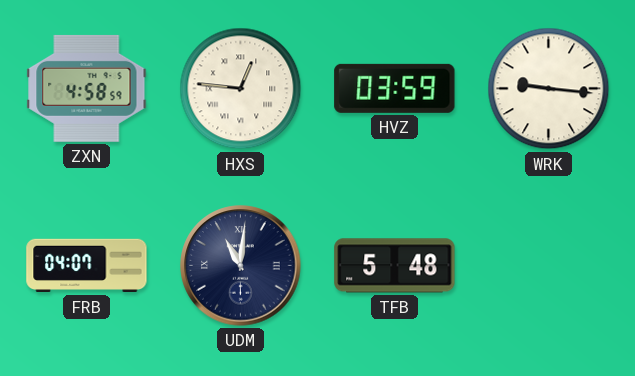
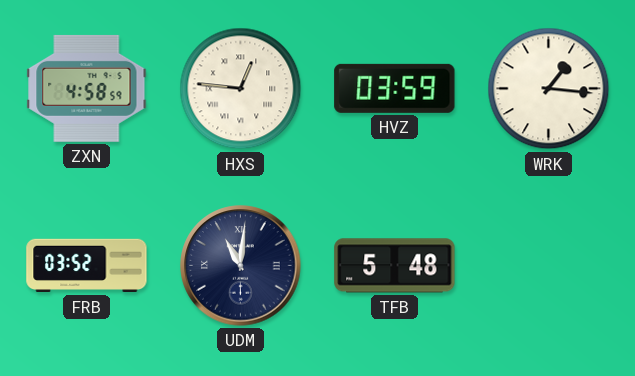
WRK: 9:16 -> 1:16
FRB: 04:07 -> 03:52
